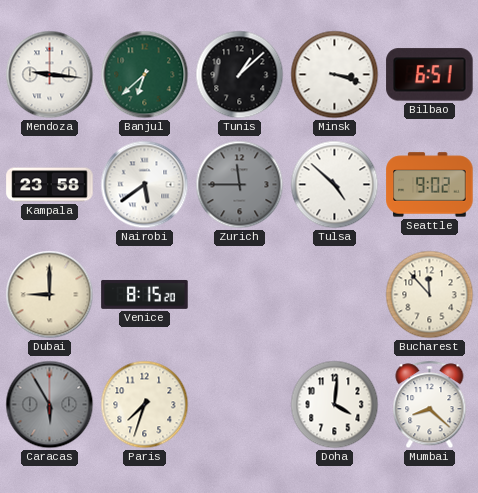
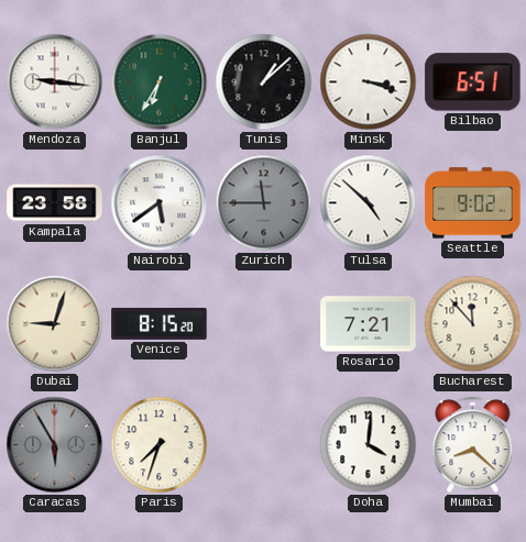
Banjul: 6:38 -> 6:35
Dubai: 9:00 -> 9:03
Rosario: none -> 7:21
